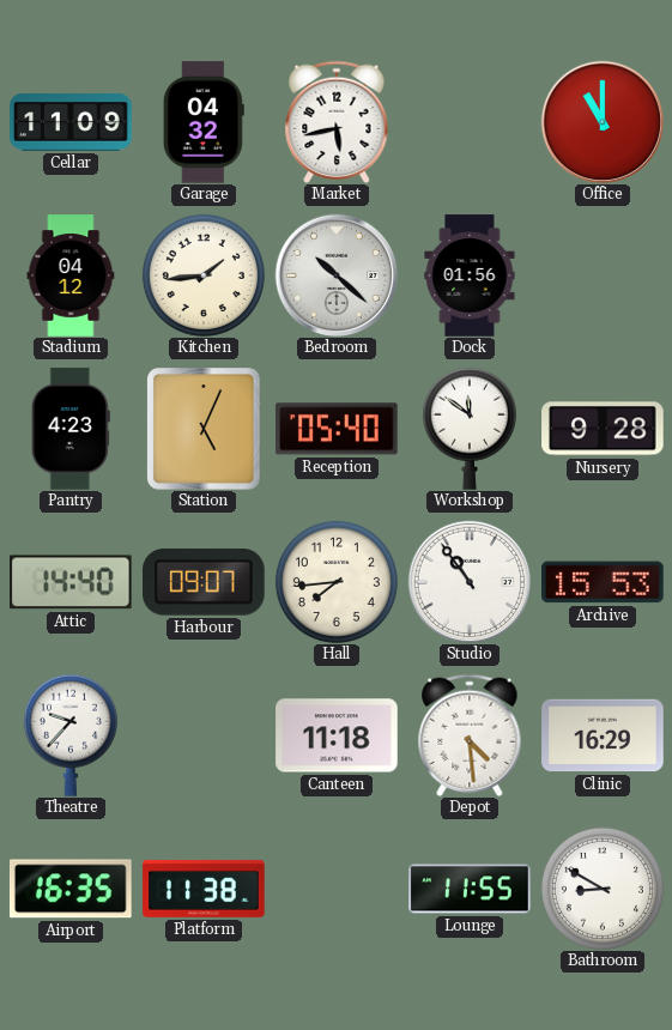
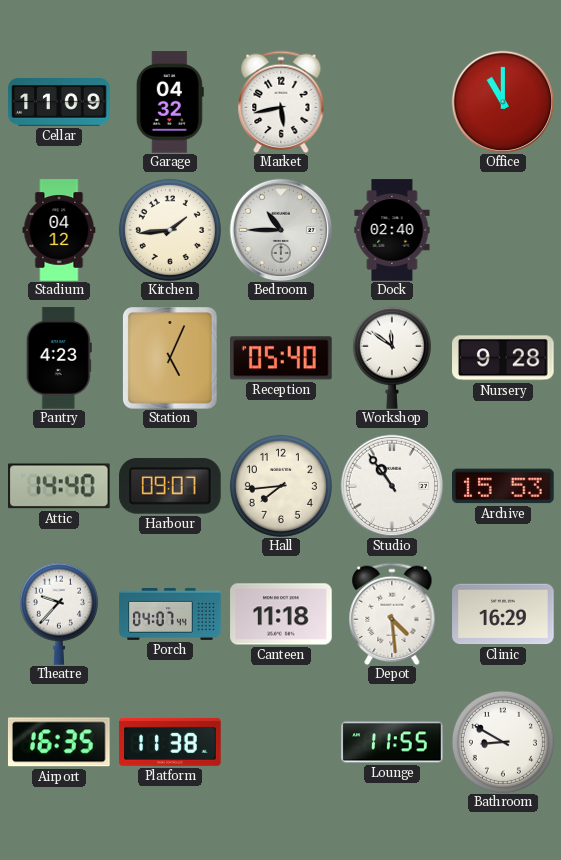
Bedroom: 10:22 -> 10:45
Dock: 01:56 -> 02:40
Porch: none -> 04:07
